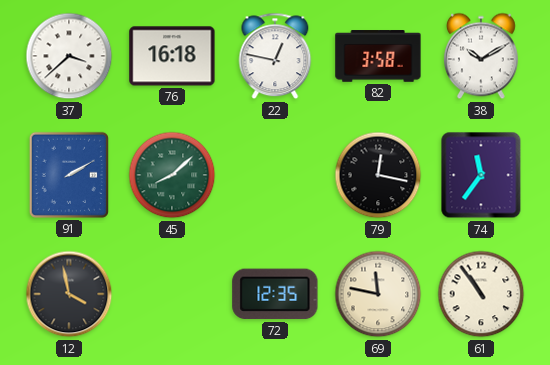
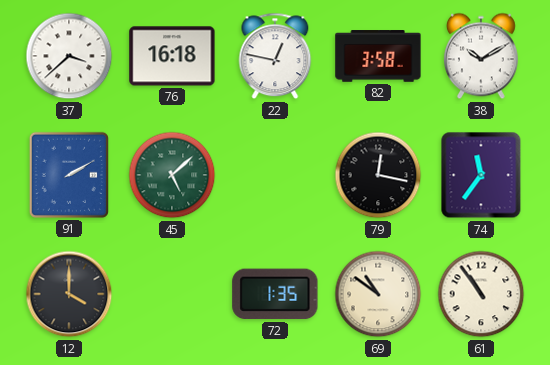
45: 8:08 -> 5:08
12: 3:58 -> 4:00
72: 12:35 -> 1:35
69: 11:47 -> 10:51
